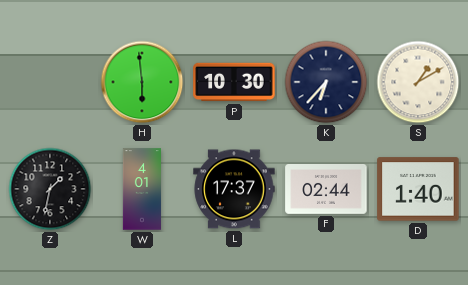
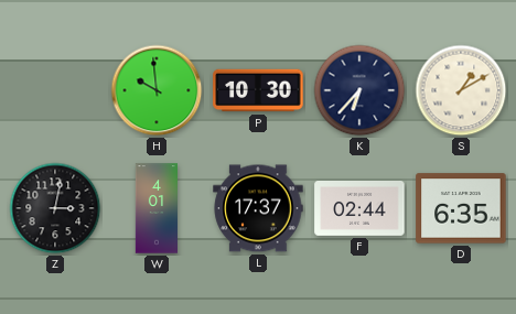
H: 5:59 -> 9:59
Z: 1:32 -> 3:02
D: 1:40 -> 6:35
